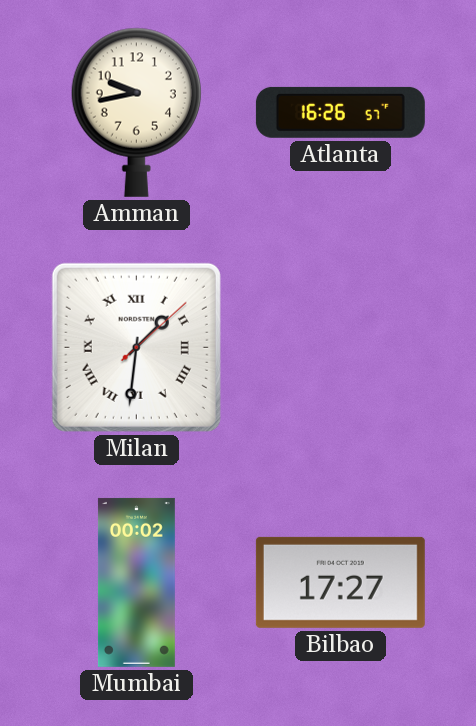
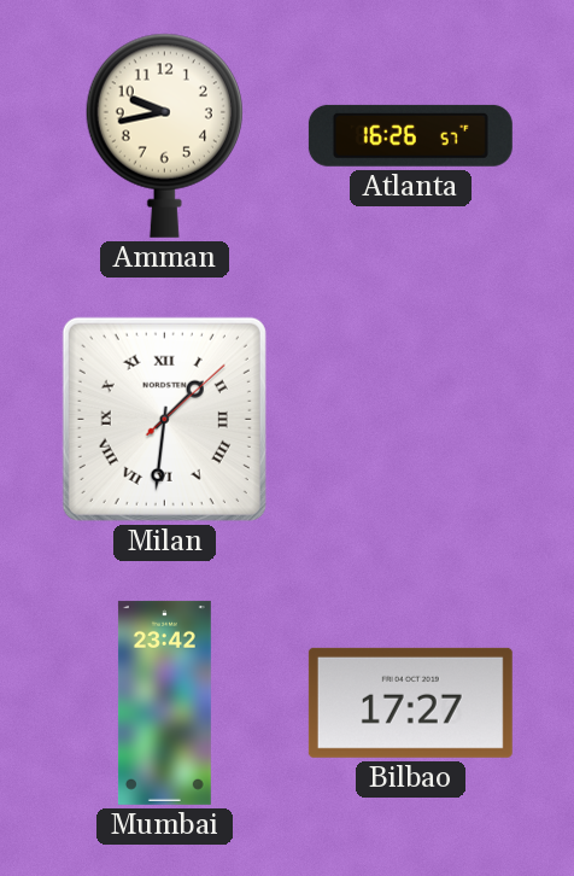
Mumbai: 00:02 -> 23:42
